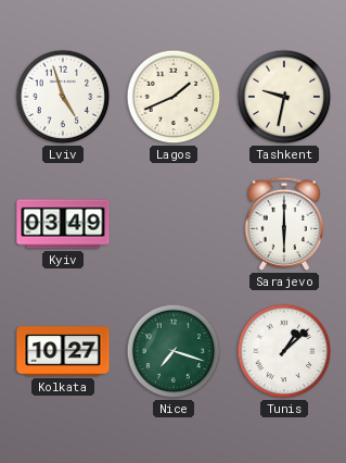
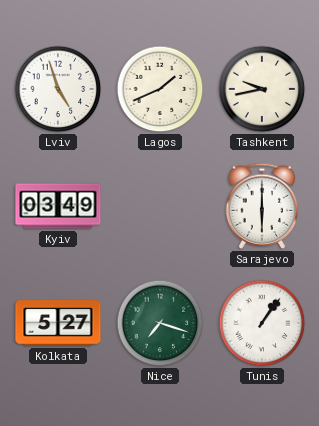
Tashkent: 9:32 -> 9:43
Kolkata: 10:27 -> 5:27
Tunis: 1:08 -> 1:06
